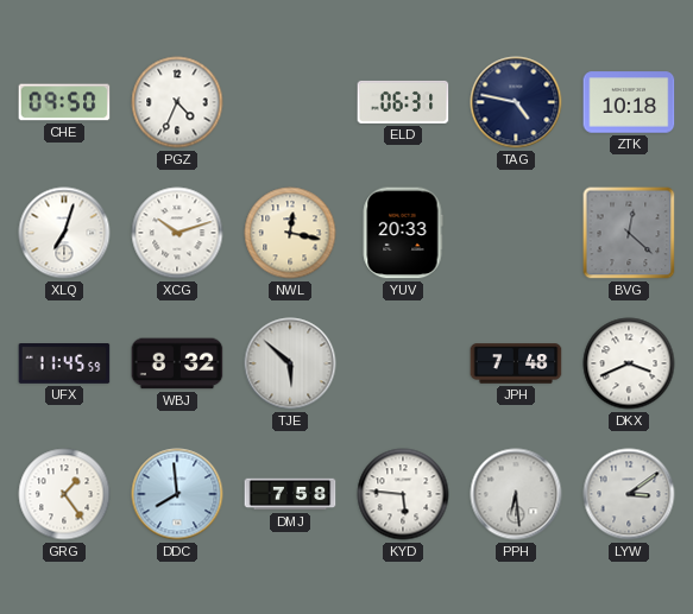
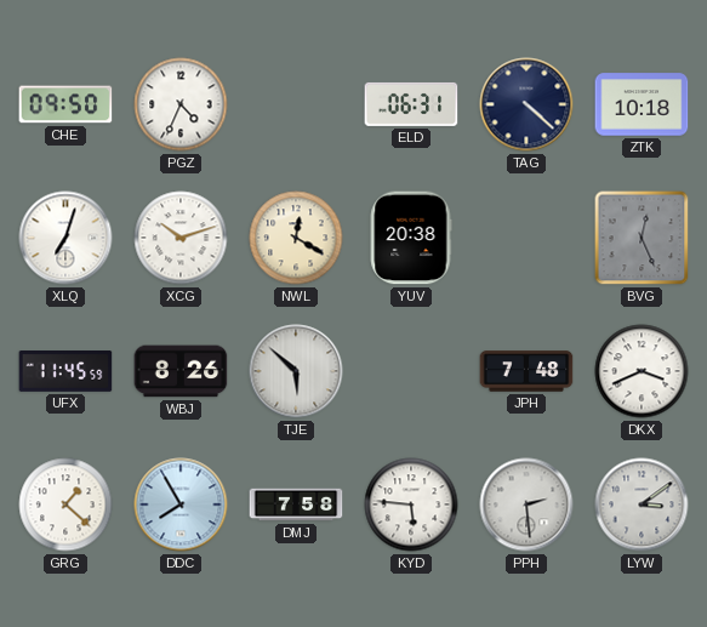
TAG: 4:47 -> 4:22
NWL: 12:17 -> 12:20
YUV: 20:33 -> 20:38
BVG: 12:22 -> 12:26
WBJ: 8:32 -> 8:26
GRG: 1:24 -> 1:22
DDC: 7:59 -> 7:55
PPH: 6:29 -> 2:29
